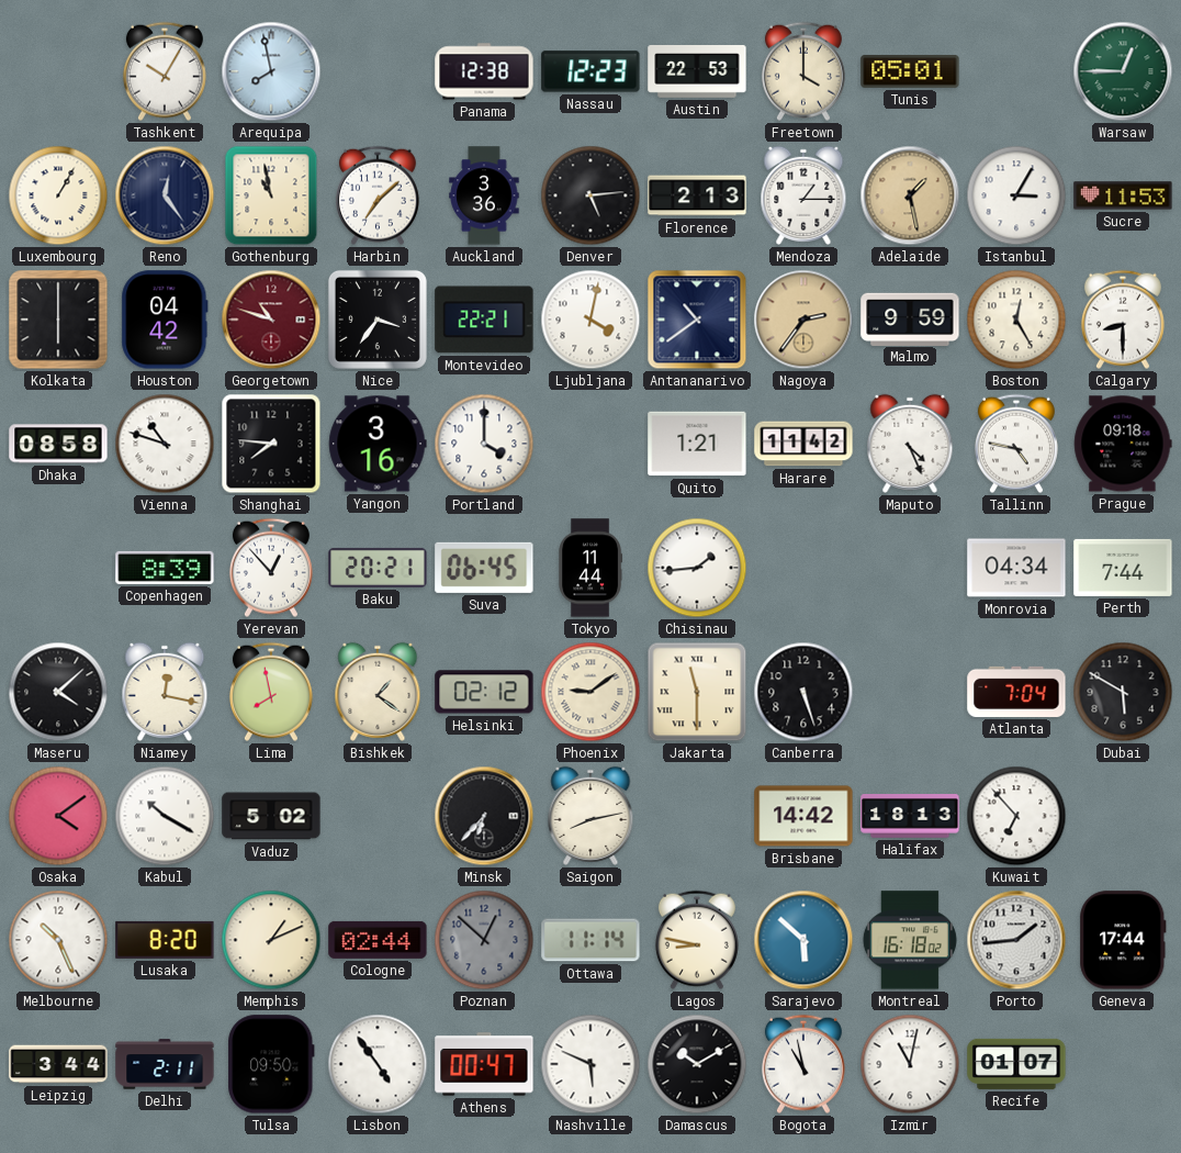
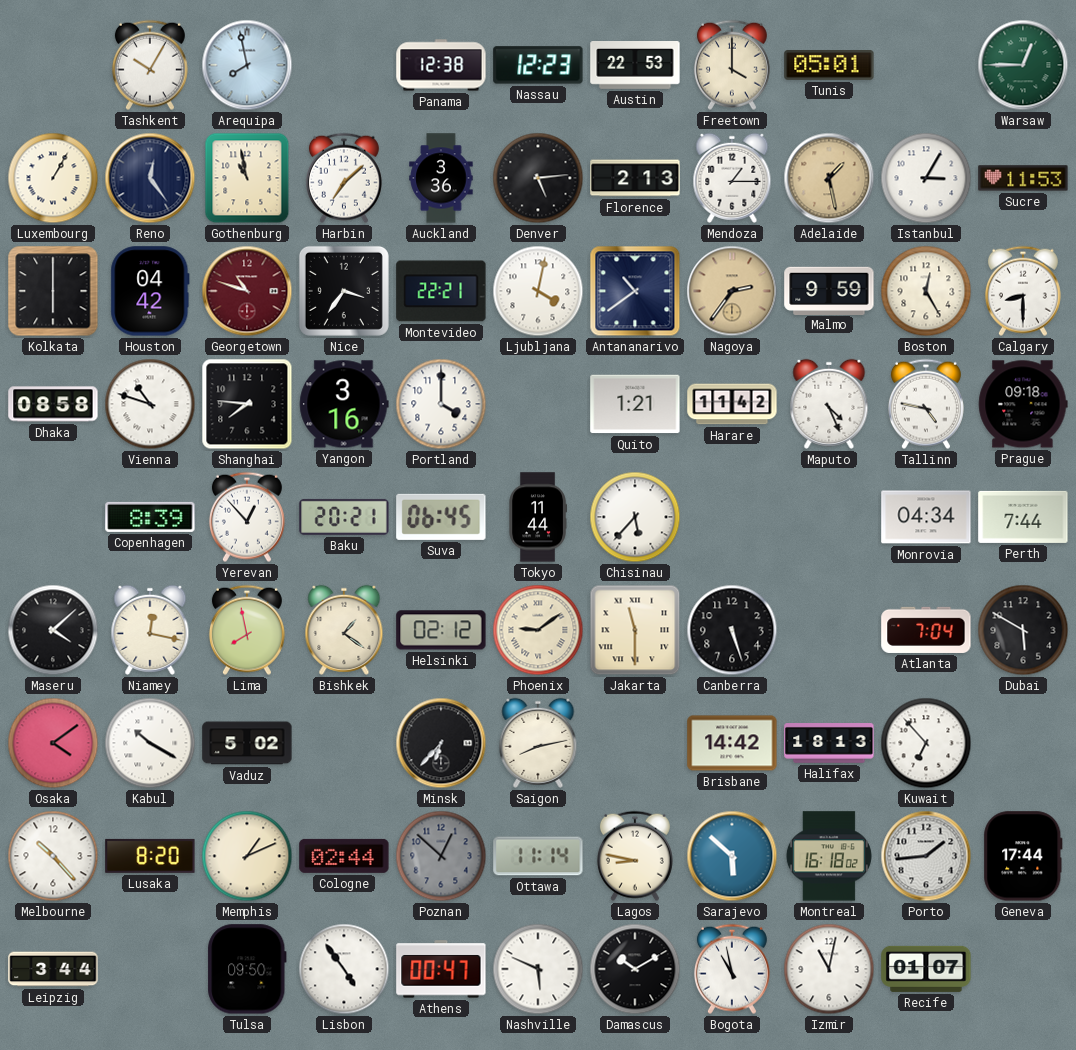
Chisinau: 1:44 -> 5:37
Melbourne: 10:26 -> 10:23
Delhi: 2:11 -> none
